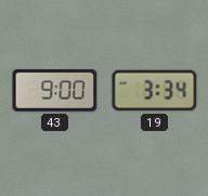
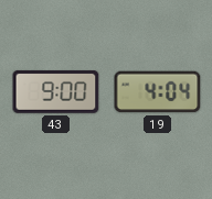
19: 3:34 -> 4:04
